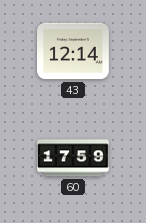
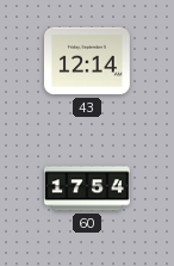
60: 17:59 -> 17:54
